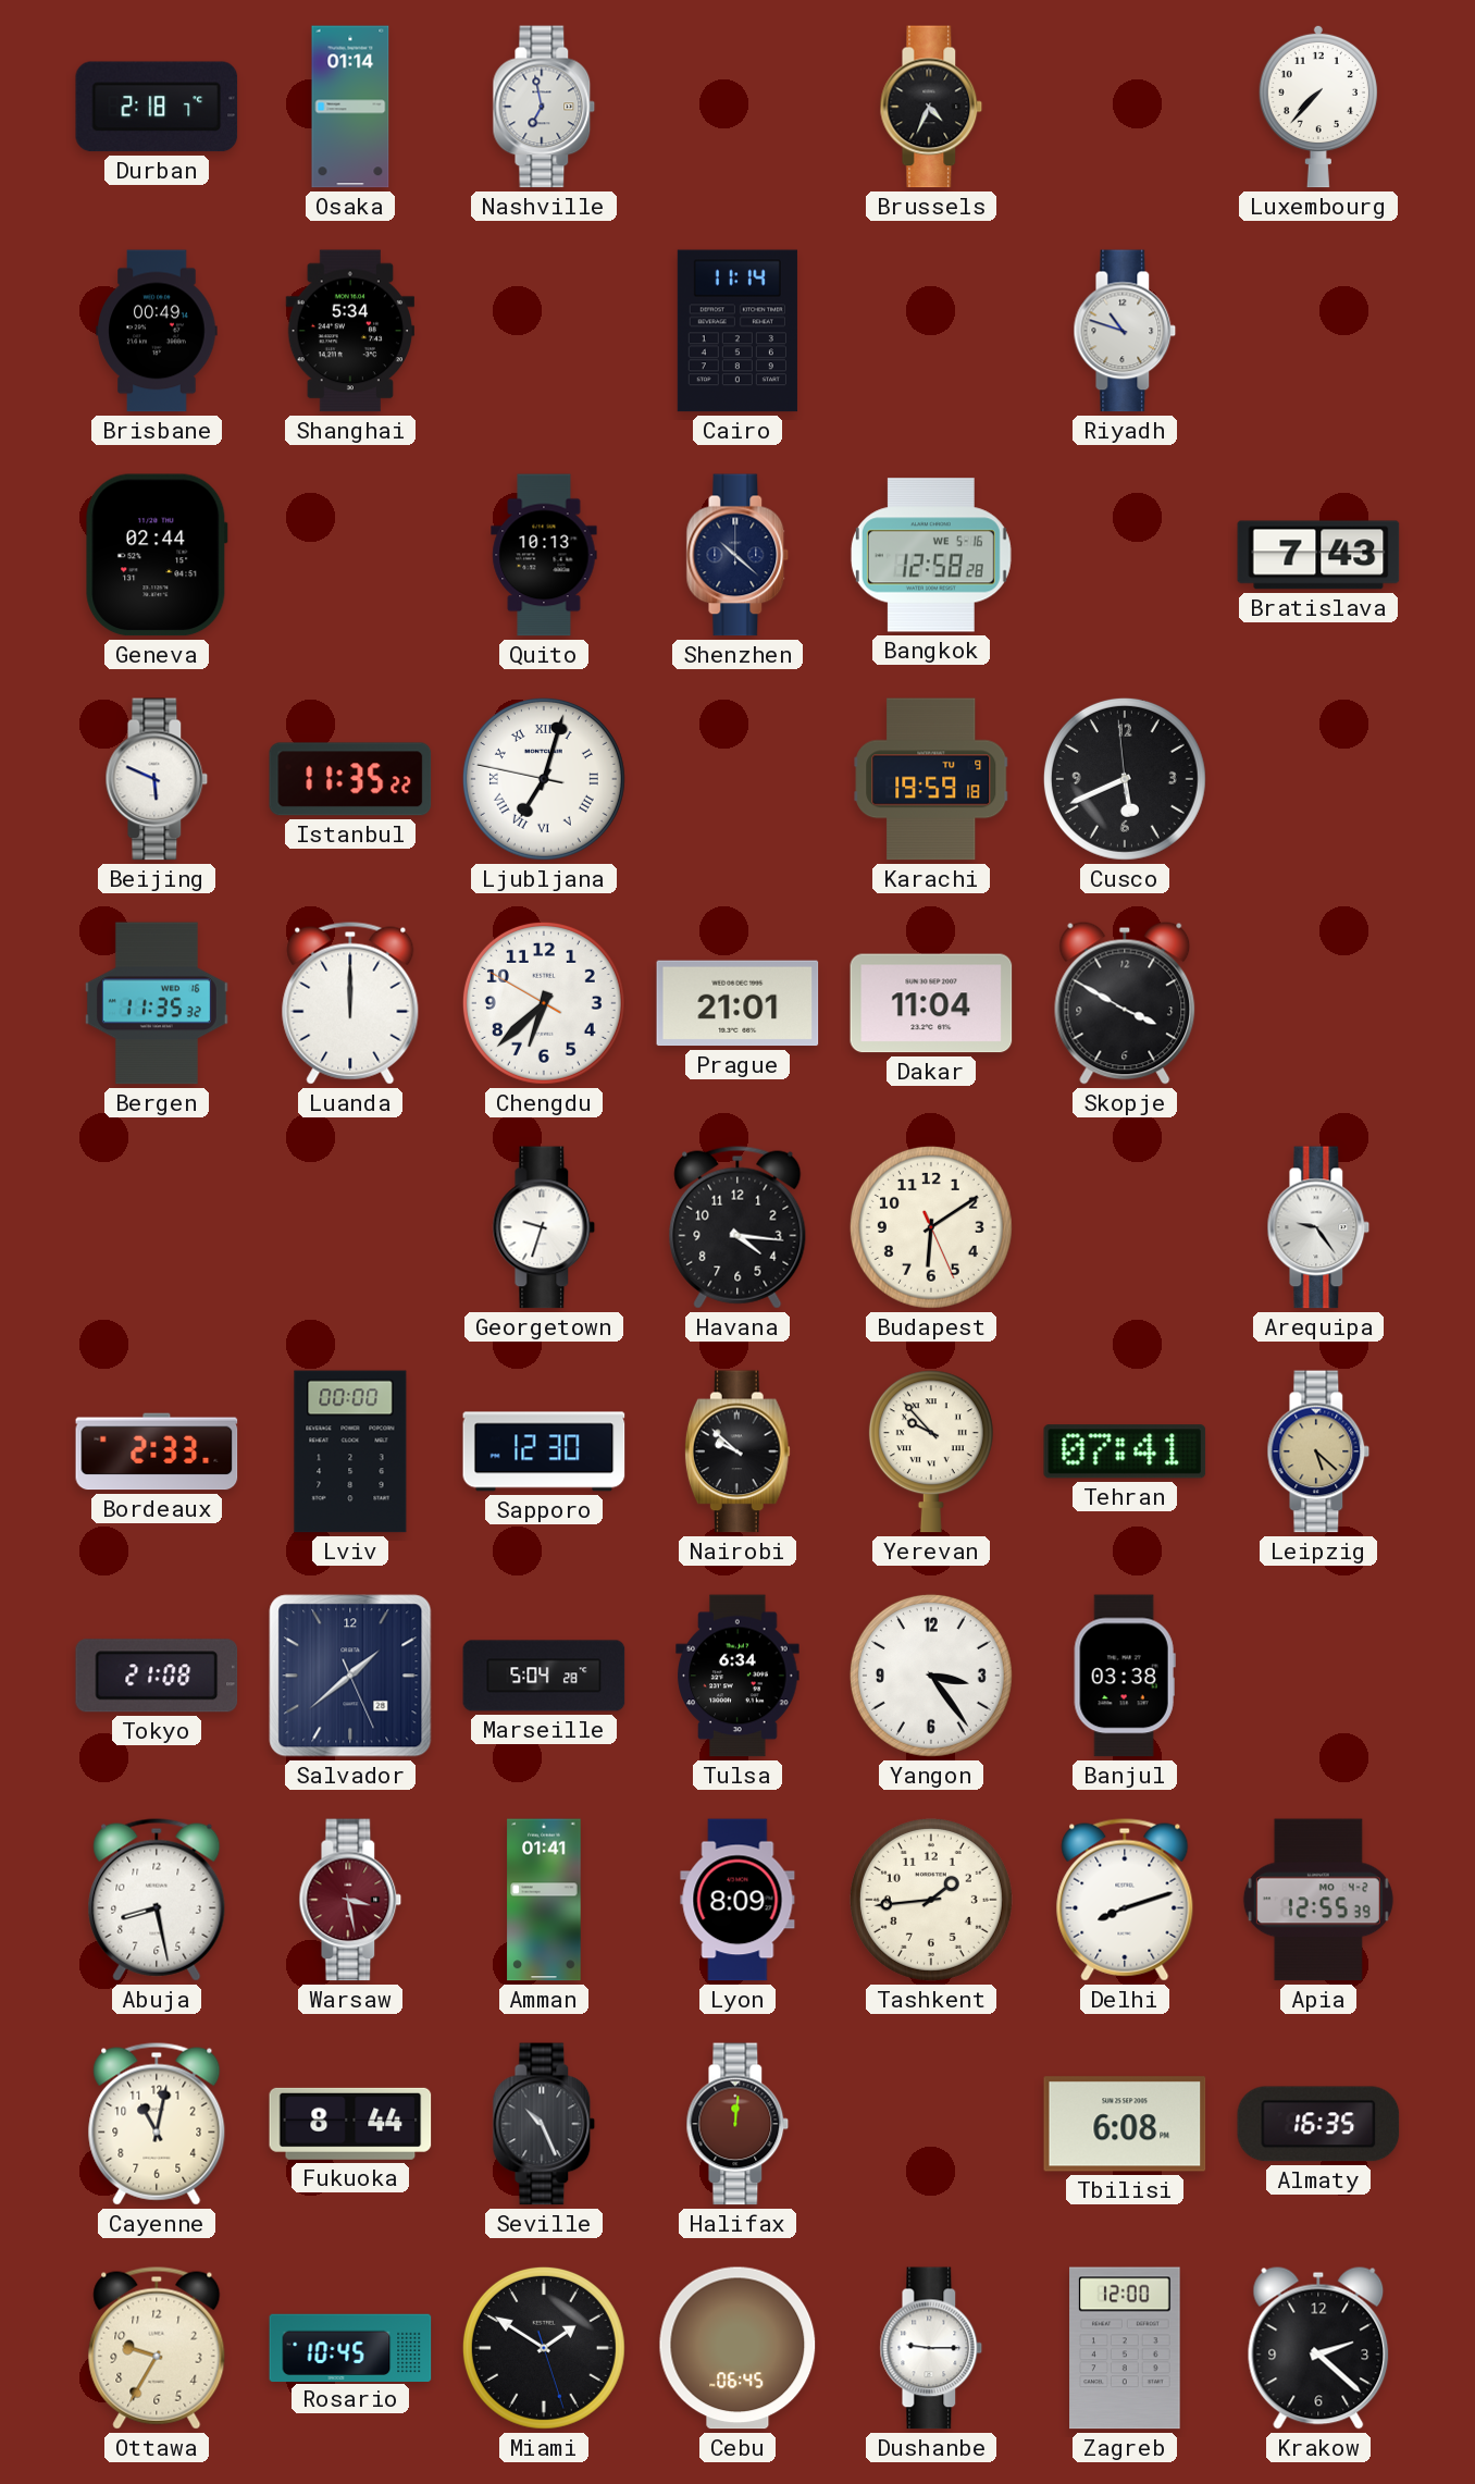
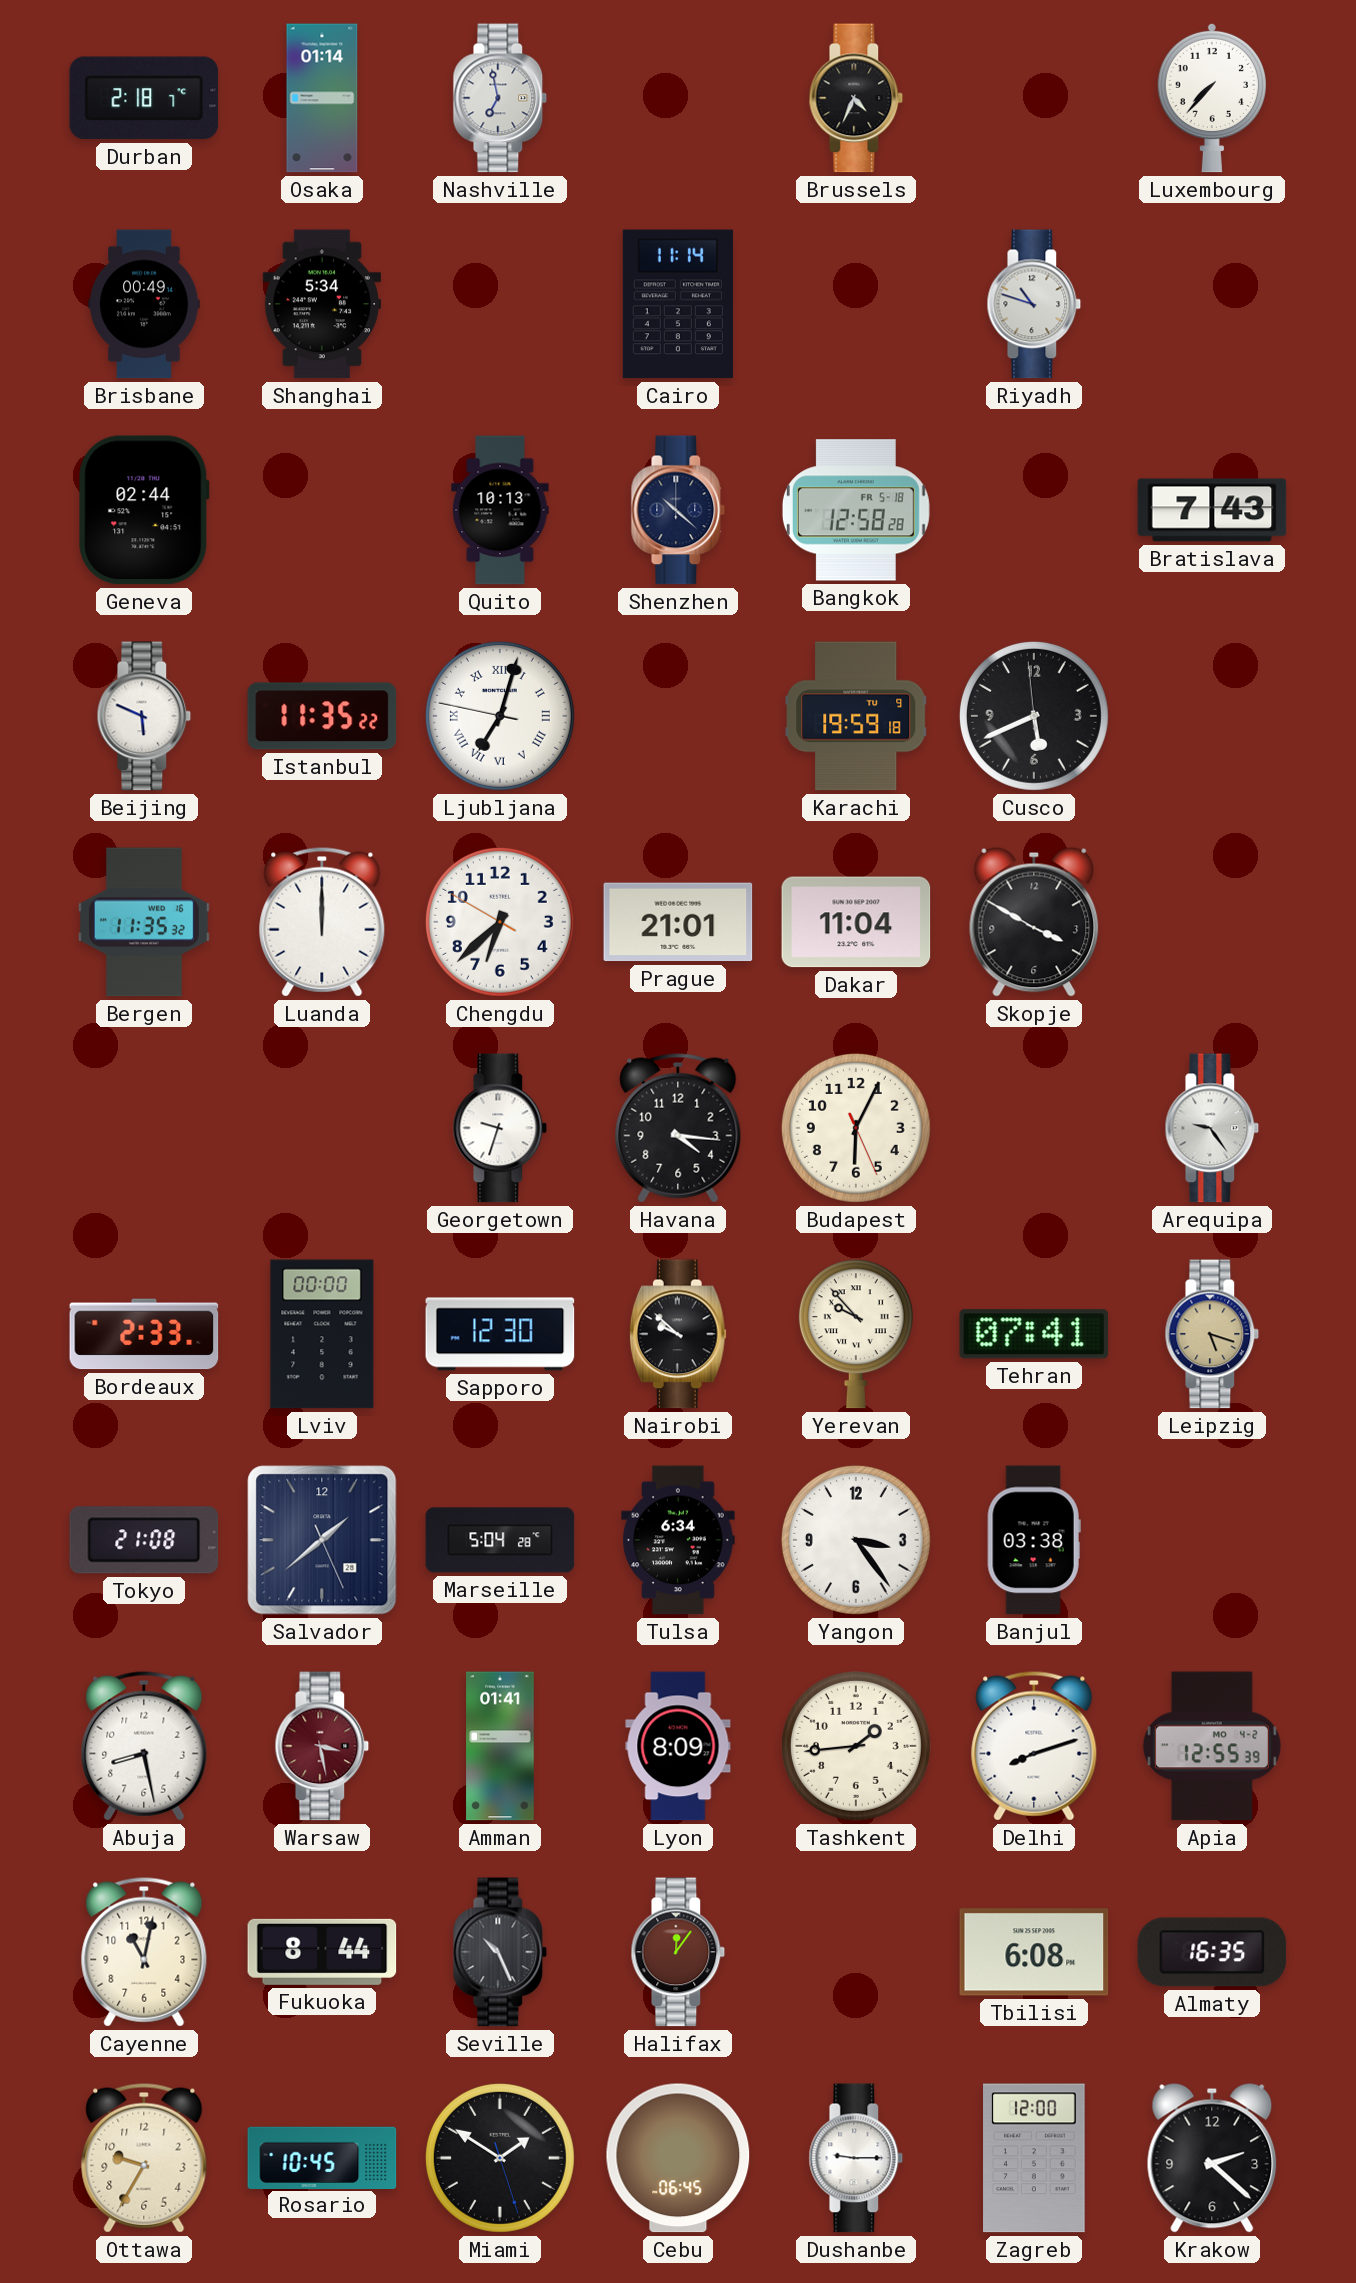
Bangkok date: WE 5-16 -> FR 5-18
Budapest: 6:09 -> 6:04
Leipzig: 5:22 -> 5:18
Halifax: 12:01 -> 12:06
